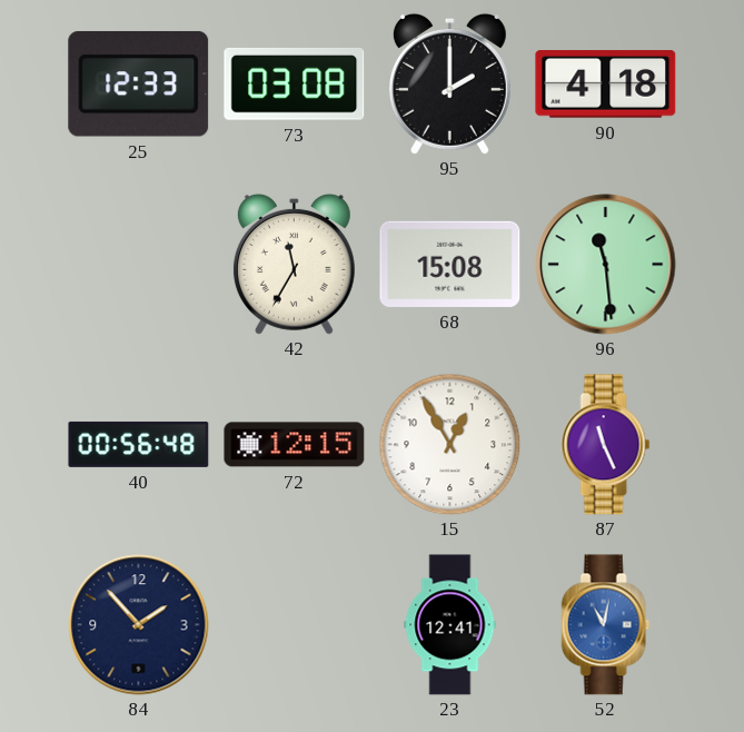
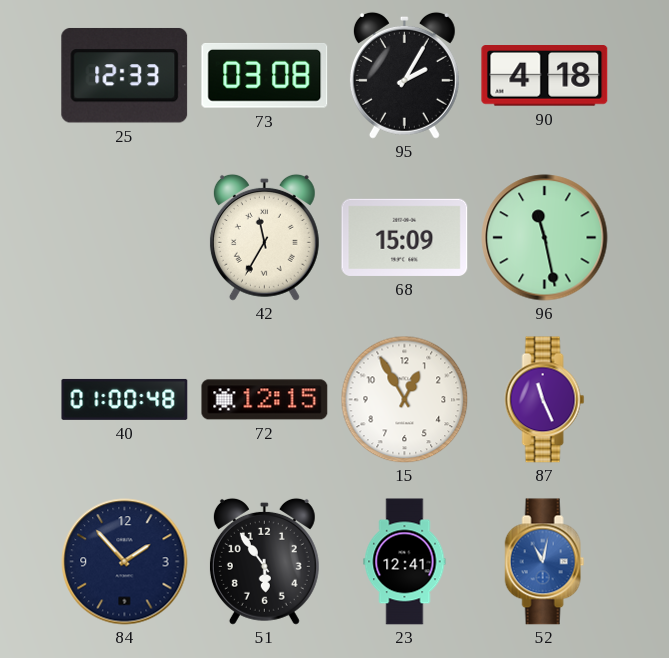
95: 2:00 -> 2:05
68: 15:08 -> 15:09
96: 11:29 -> 11:28
40: 00:56 -> 01:00
51: none -> 5:54
